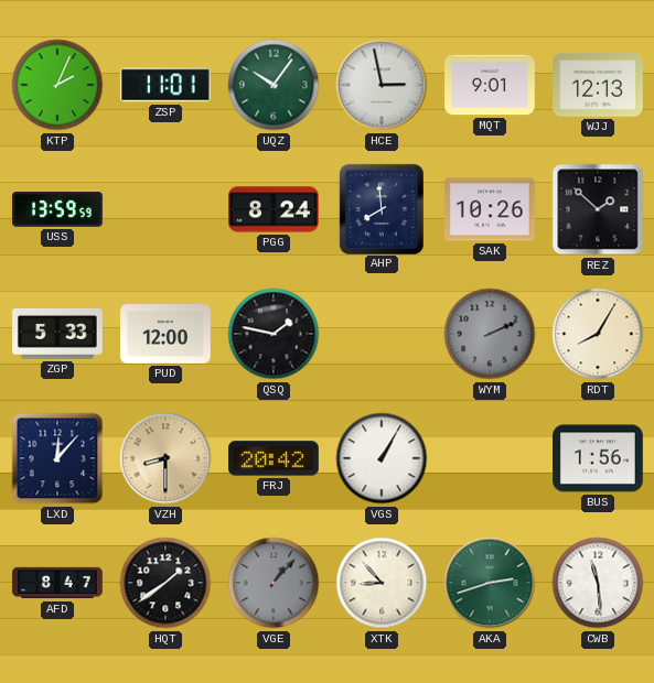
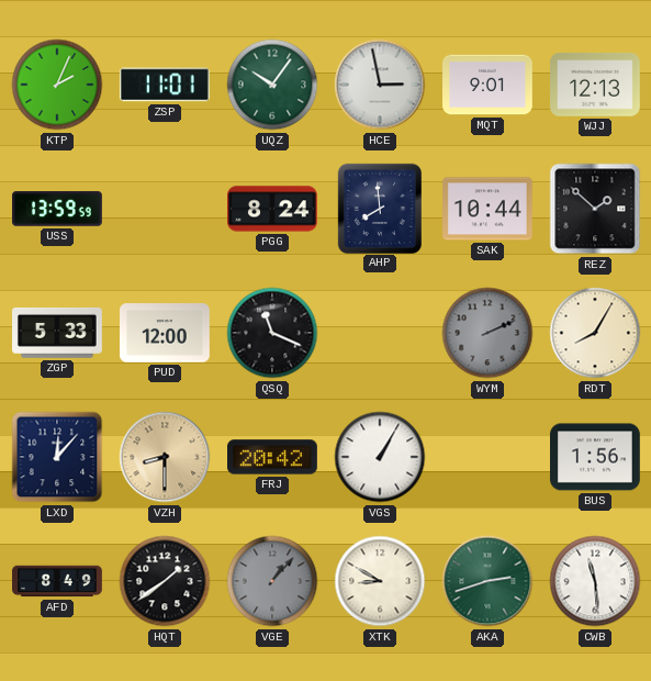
SAK: 10:26 -> 10:44
QSQ: 1:47 -> 11:19
AFD: 8:47 -> 8:49
XTK: 8:53 -> 8:50
